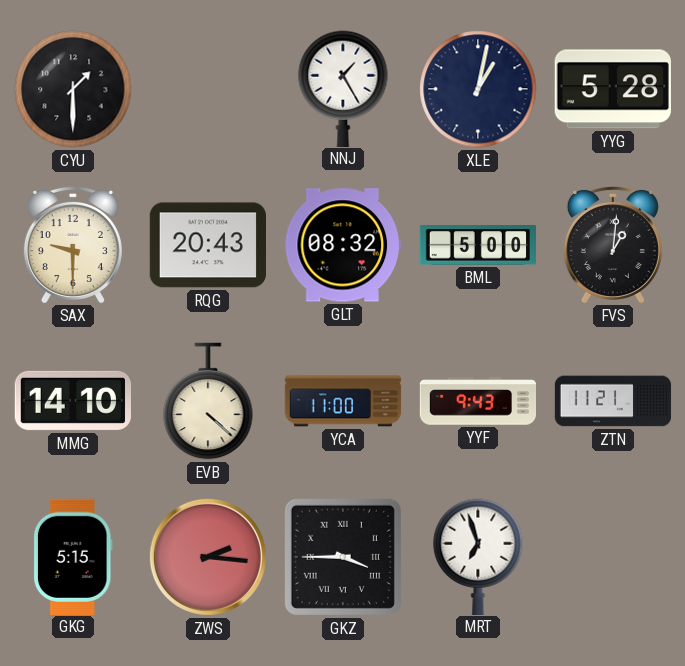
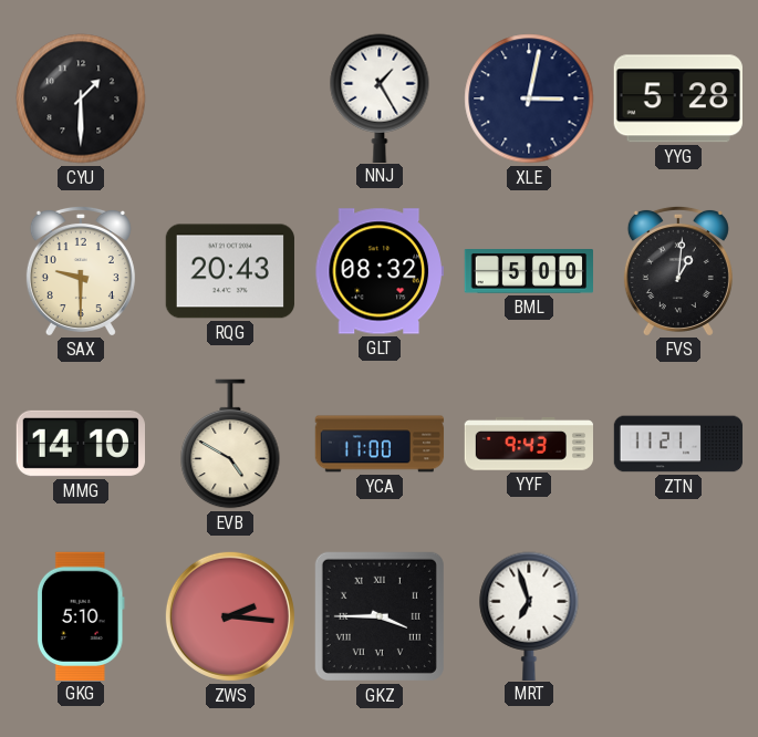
XLE: 1:02 -> 3:02
EVB: 4:22 -> 4:50
GKG: 5:15 -> 5:10
